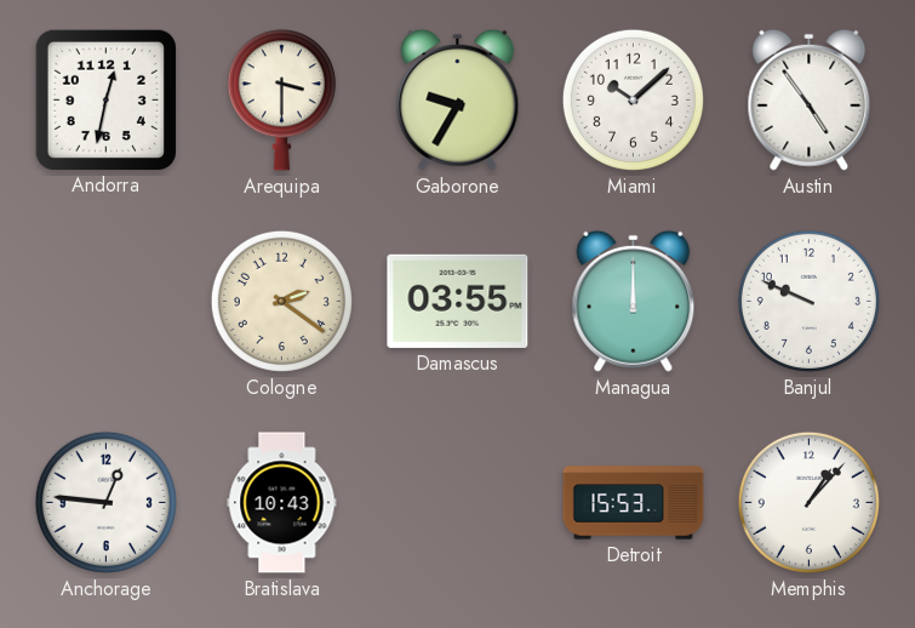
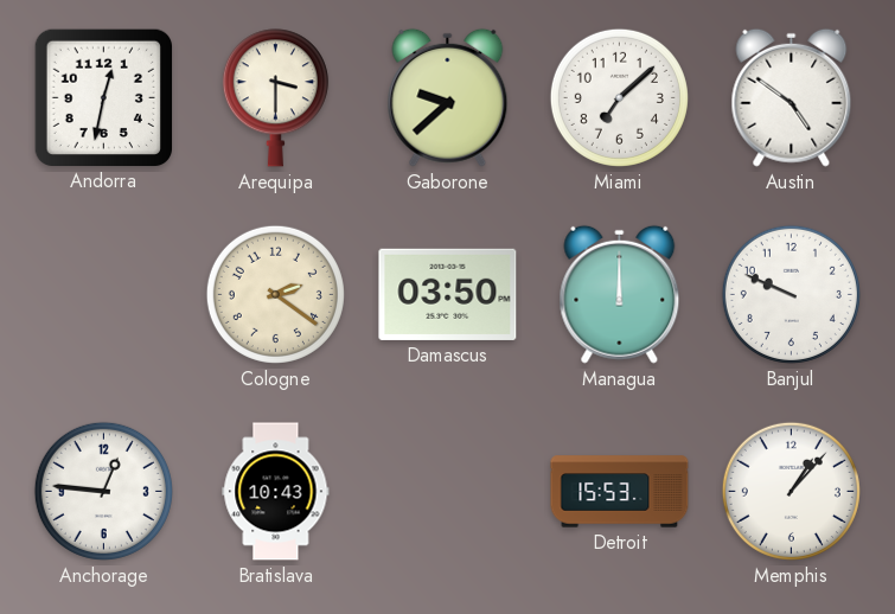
Gaborone: 9:35 -> 9:38
Miami: 10:08 -> 7:08
Austin: 4:54 -> 4:51
Damascus: 03:55 -> 03:50
